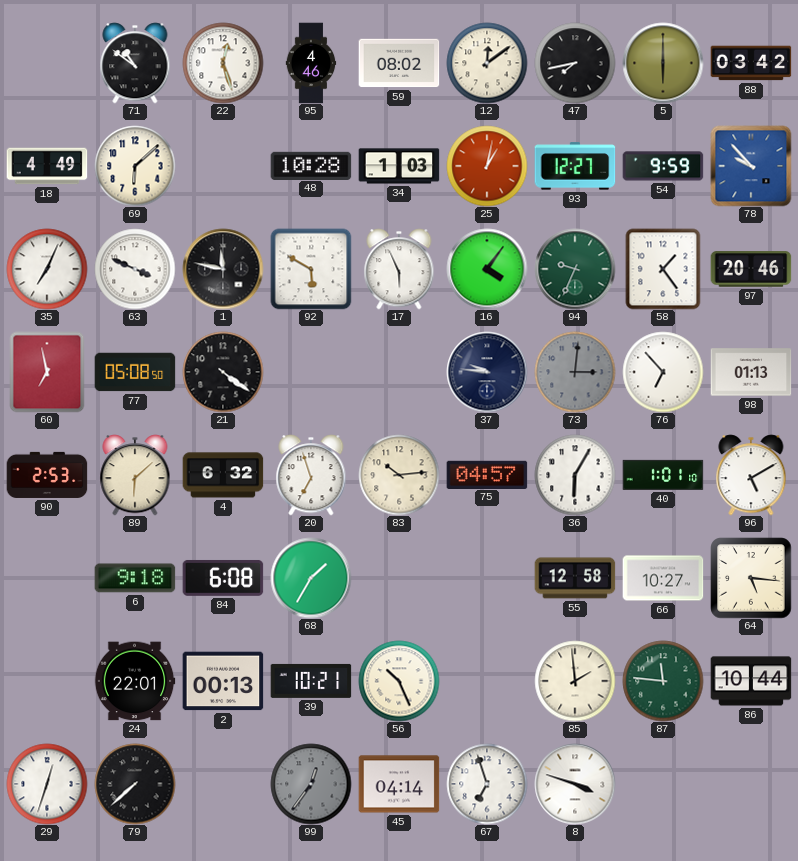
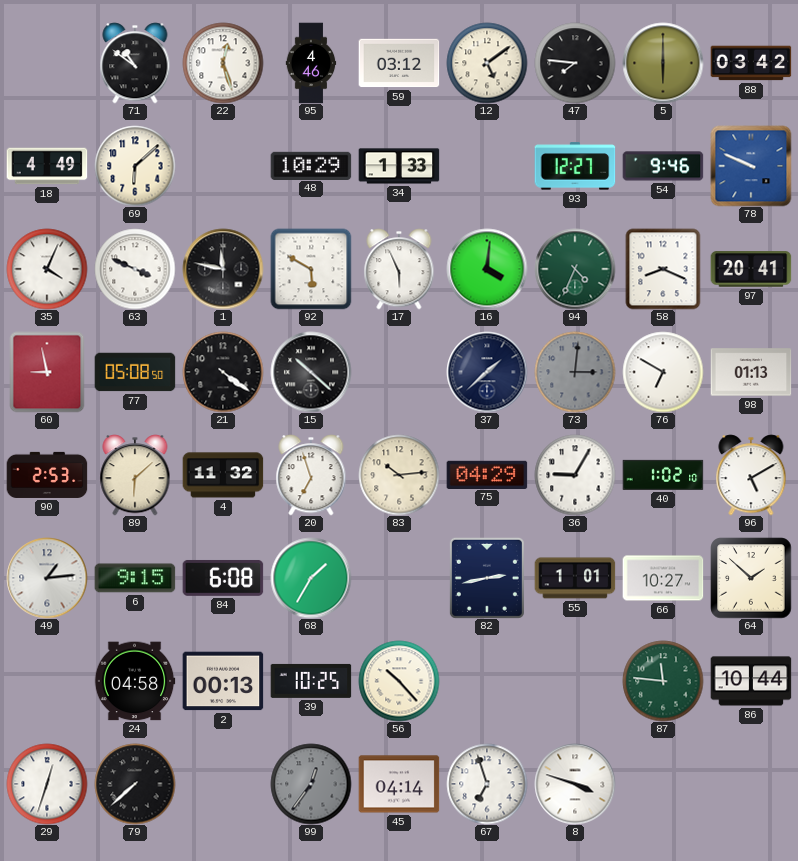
59: 08:02 -> 03:12
12: 12:09 -> 5:09
47: 7:43 -> 7:46
48: 10:28 -> 10:29
34: 1:03 -> 1:33
25: 1:02 -> none
54: 9:59 -> 9:46
78: 9:53 -> 9:49
35: 7:04 -> 4:04
16: 4:06 -> 4:01
94: 9:34 -> 4:34
58: 1:24 -> 8:19
97: 20:46 -> 20:41
60: 6:58 -> 8:58
15: none -> 10:22
37: 9:46 -> 1:38
76: 6:53 -> 6:50
4: 6:32 -> 11:32
75: 04:57 -> 04:29
36: 6:05 -> 9:05
40: 1:01 -> 1:02
49: none -> 1:14
6: 9:18 -> 9:15
82: none -> 2:43
55: 12:58 -> 1:01
64: 5:16 -> 1:52
24: 22:01 -> 04:58
39: 10:21 -> 10:25
56: 10:26 -> 10:23
85: 1:59 -> none
